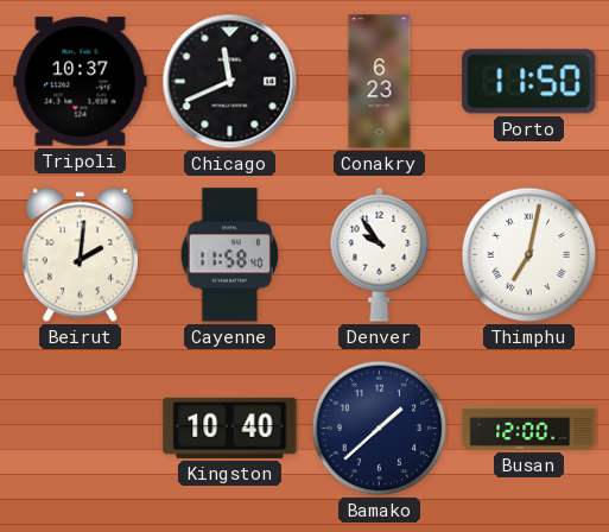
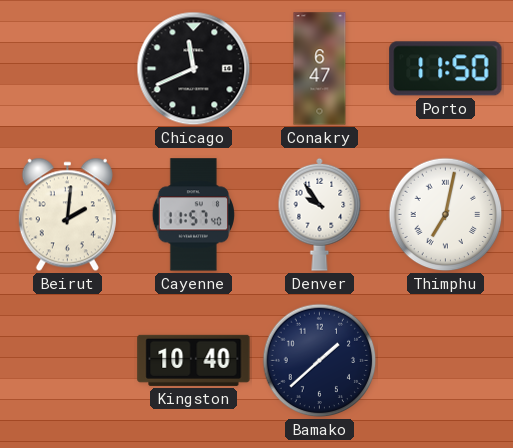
Tripoli: 10:37 -> none
Conakry: 6:23 -> 6:47
Cayenne: 11:58 -> 11:57
Busan: 12:00 -> none
